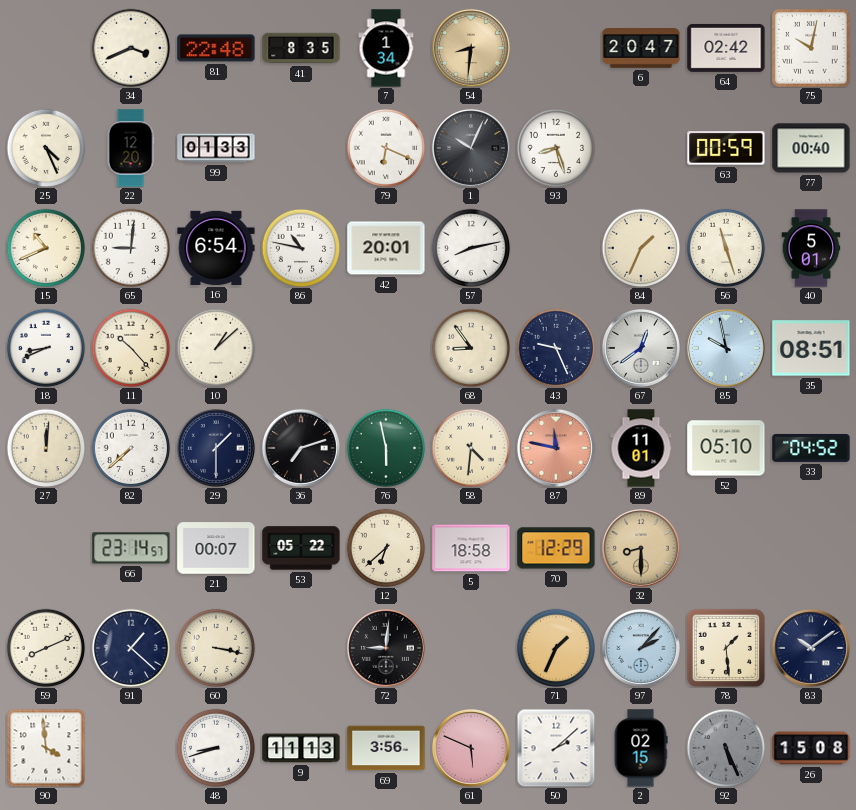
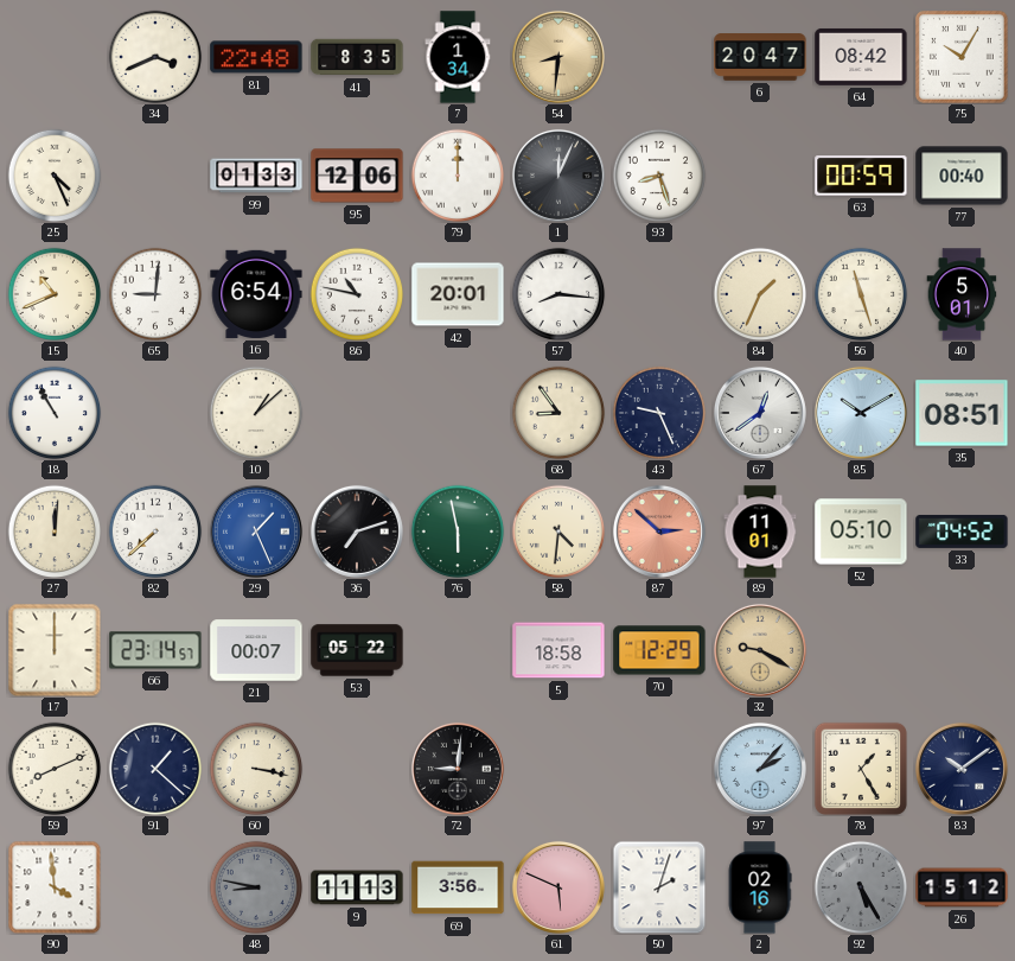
64: 02:42 -> 08:42
75: 10:02 -> 10:05
22: 12:20 -> none
95: none -> 12:06
79: 6:19 -> 12:00
1: 10:04 -> 12:04
57: 8:13 -> 8:16
18: 8:41 -> 10:55
11: 10:23 -> none
85: 9:58 -> 10:10
29: 1:30 -> 1:26
29 dial: navy -> blue
87: 11:47 -> 2:52
17: none -> 12:00
12: 6:38 -> none
32: 8:30 -> 9:20
71: 1:34 -> none
78: 1:29 -> 1:25
48: 8:42 -> 8:47
48 dial: white -> grey
50: 2:08 -> 2:03
2: 02:15 -> 02:16
92: 5:26 -> 5:25
26: 15:08 -> 15:12
